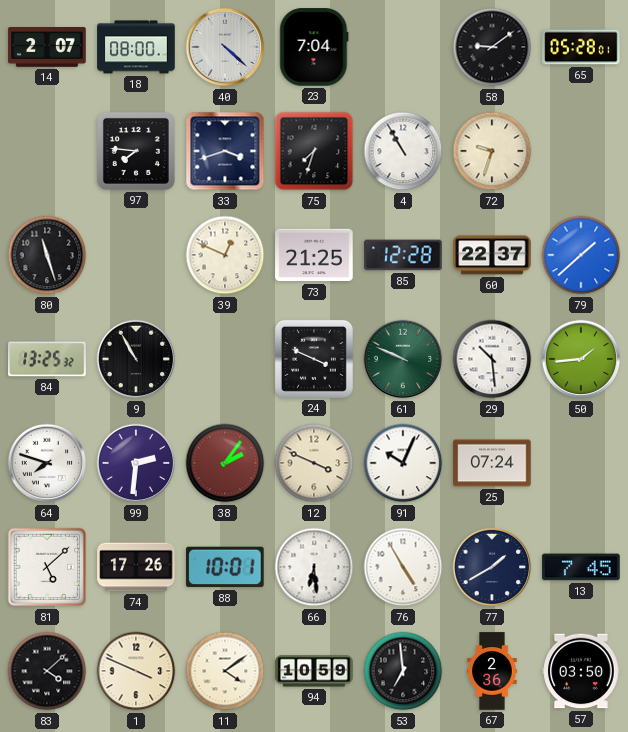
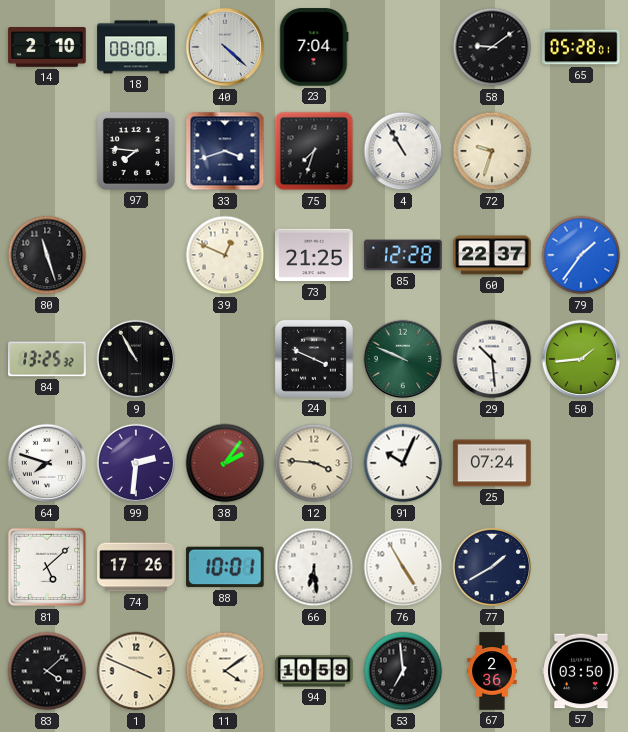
14: 2:07 -> 2:10
79: 1:38 -> 1:36
12: 3:49 -> 3:46
13: 7:45 -> none
